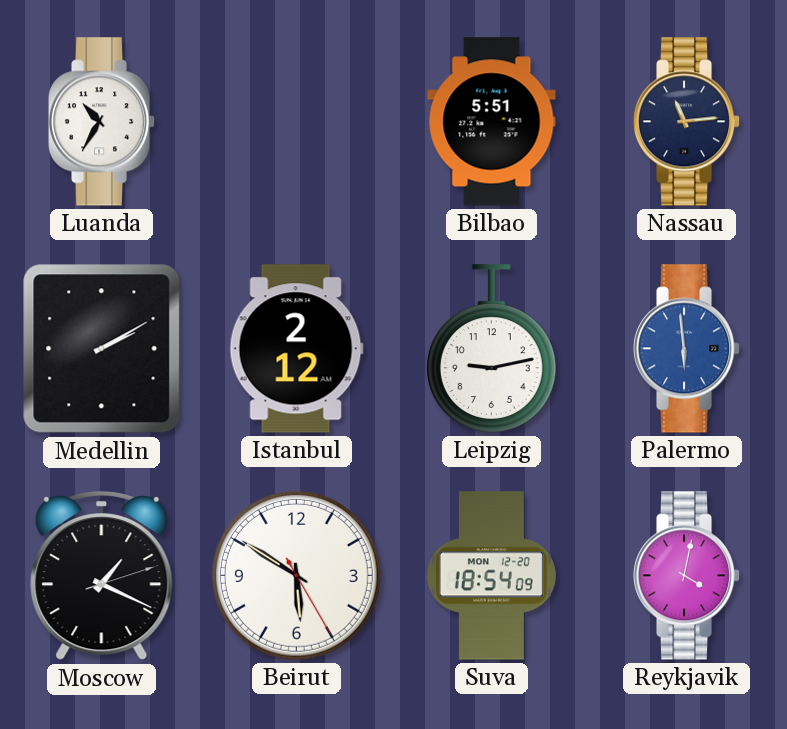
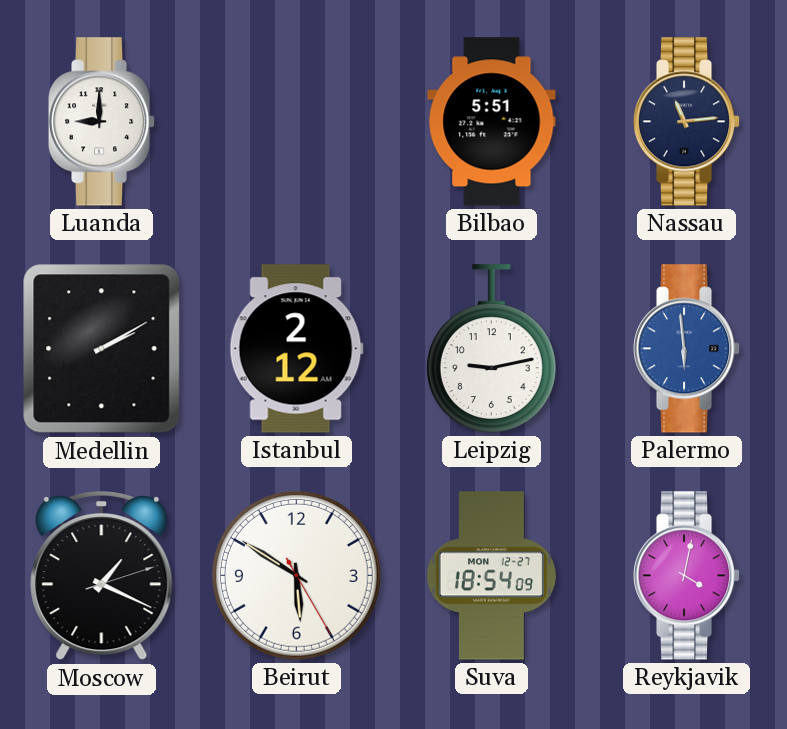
Luanda: 10:35 -> 9:00
Suva date: MON 12-20 -> MON 12-27
